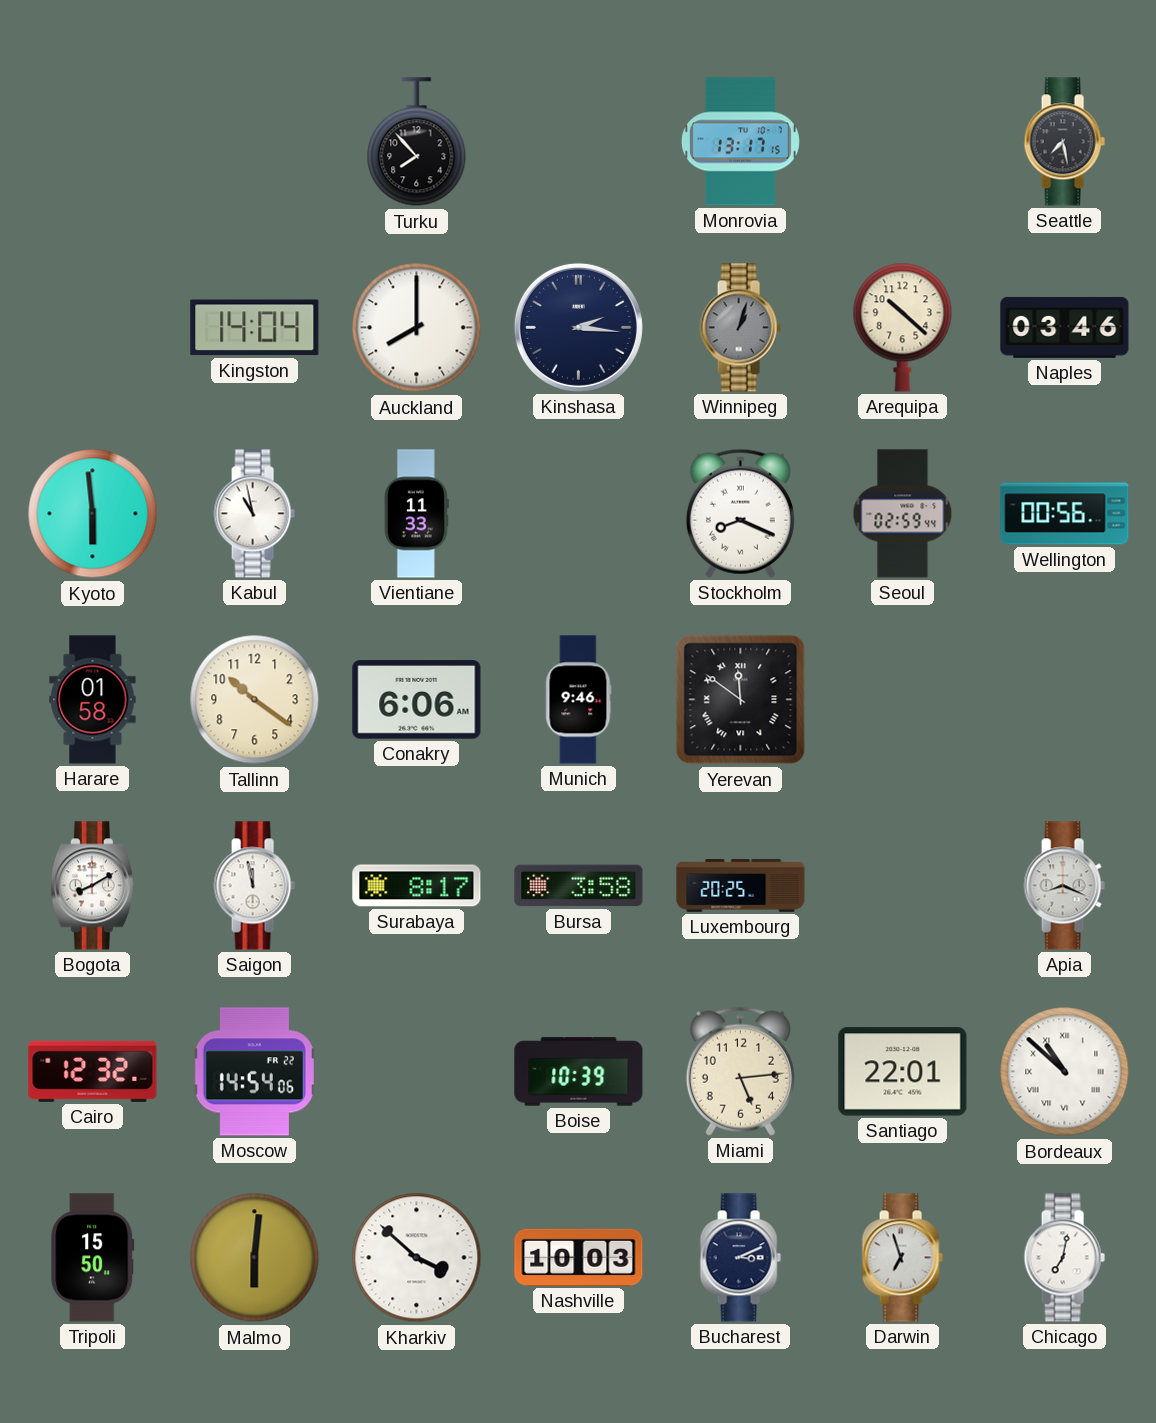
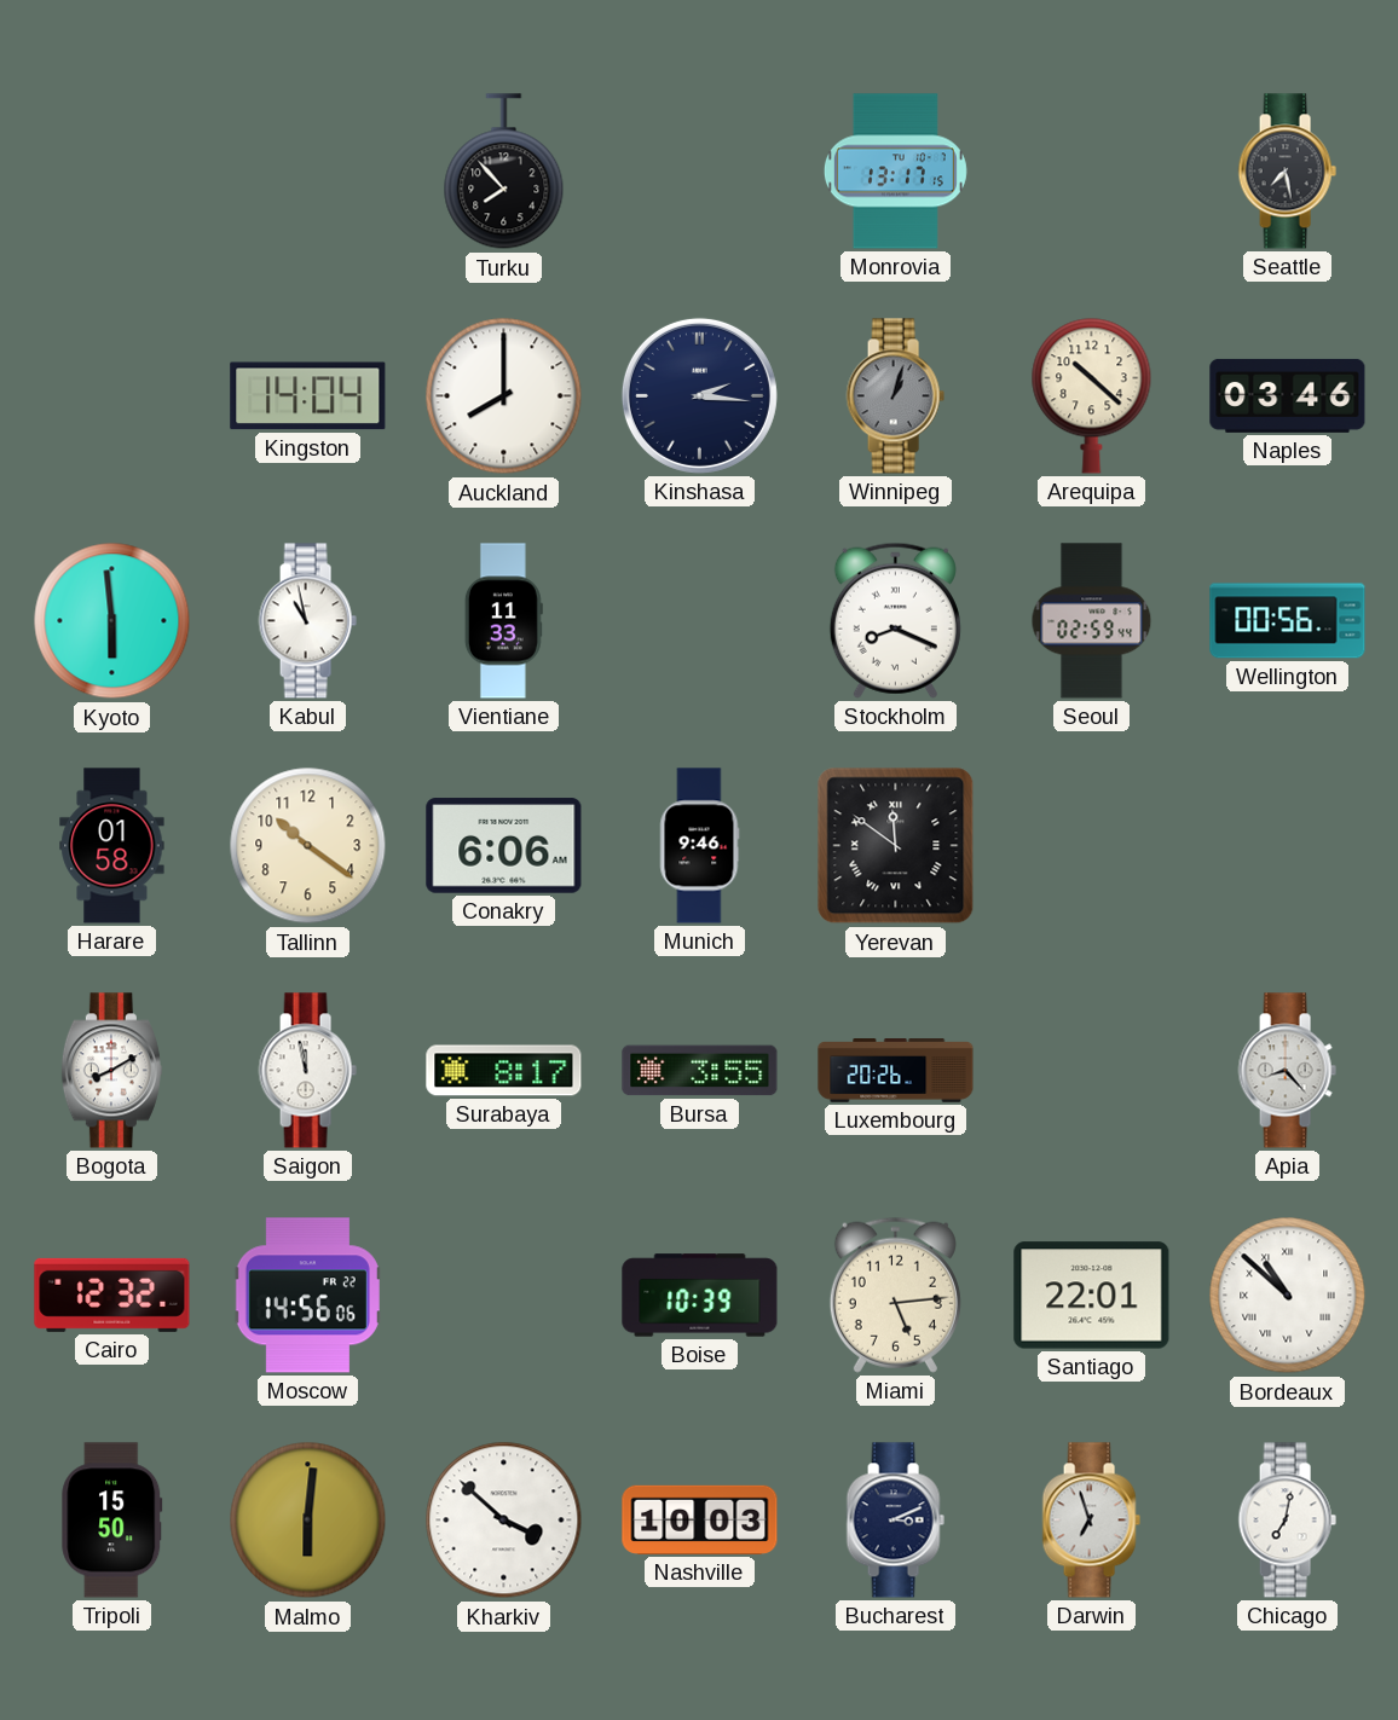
Bursa: 3:58 -> 3:55
Luxembourg: 20:25 -> 20:26
Apia: 8:19 -> 8:23
Moscow: 14:54 -> 14:56
